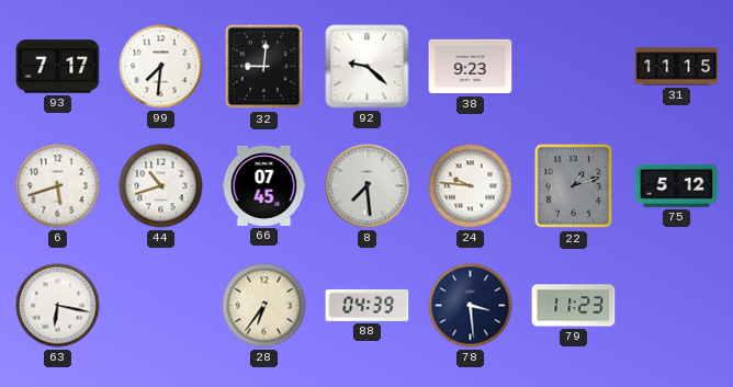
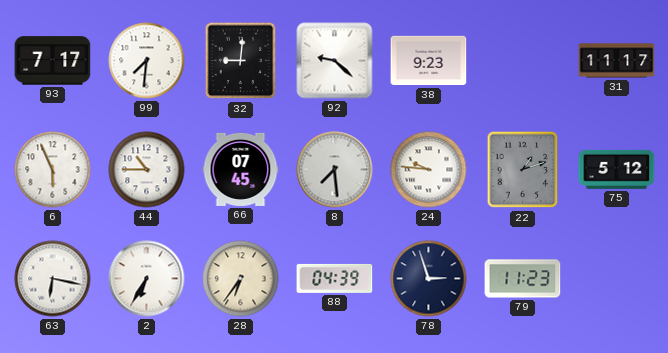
31: 11:15 -> 11:17
6: 5:42 -> 5:56
44: 10:42 -> 10:45
2: none -> 6:35
78: 3:29 -> 2:57
